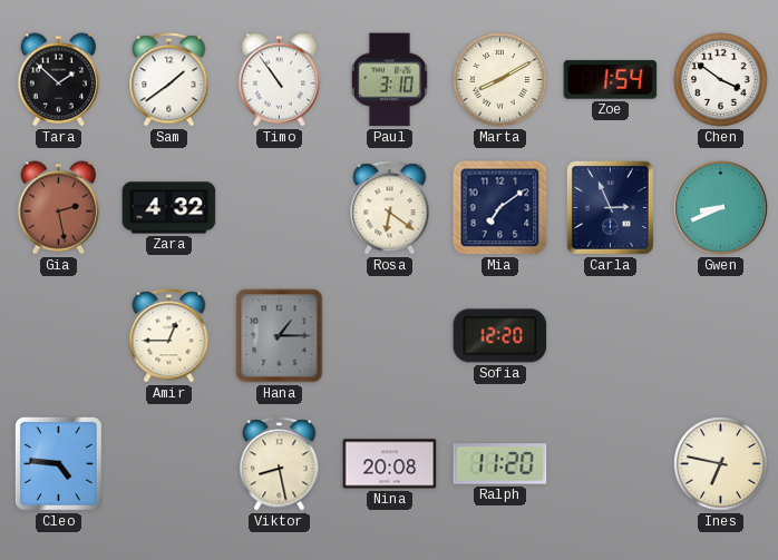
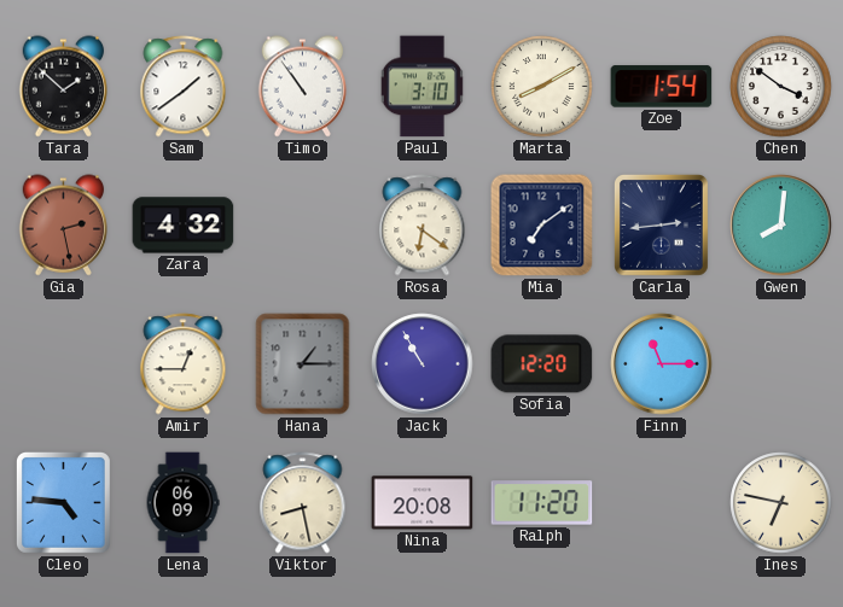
Carla: 2:56 -> 2:44
Gwen: 8:41 -> 8:01
Jack: none -> 10:55
Finn: none -> 11:15
Lena: none -> 06:09
